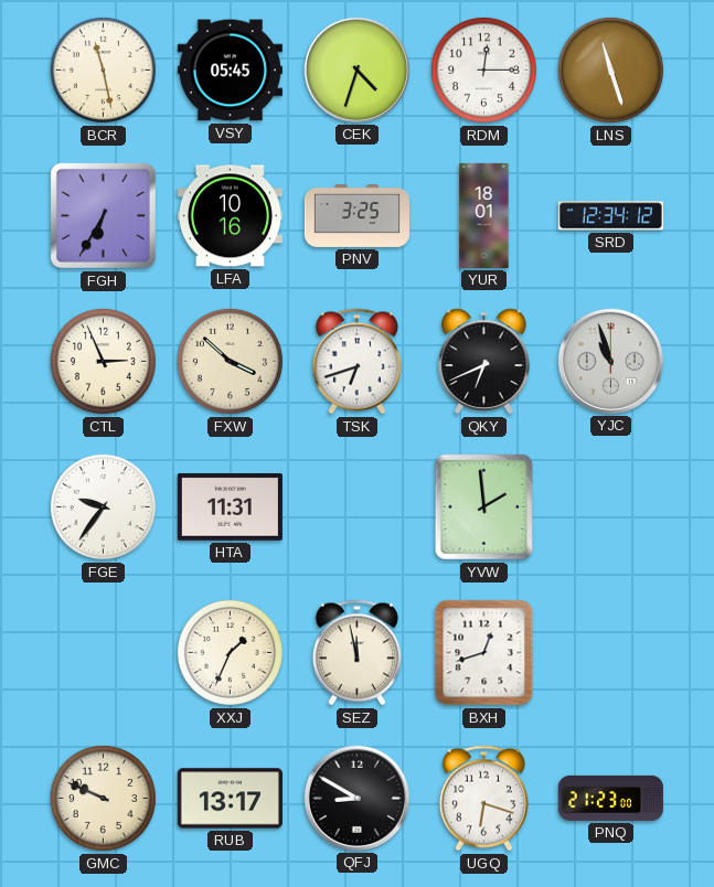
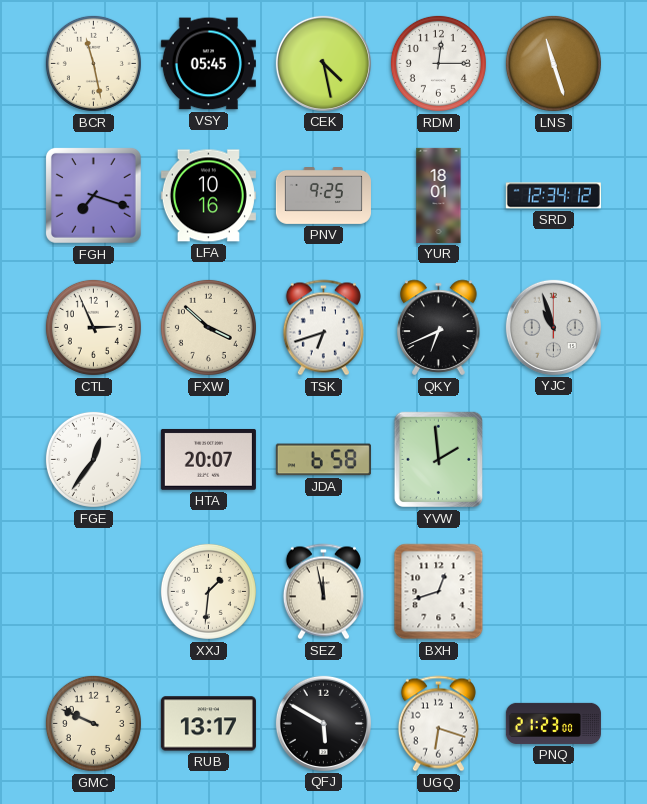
CEK: 4:33 -> 4:28
FGH: 6:35 -> 7:18
PNV: 3:25 -> 9:25
FGE: 9:36 -> 12:36
HTA: 11:31 -> 20:07
JDA: none -> 6:58
XXJ: 1:34 -> 1:31
QFJ: 8:50 -> 5:50
